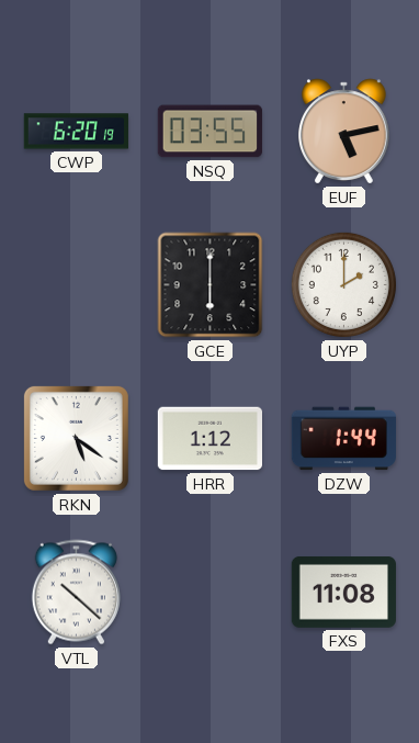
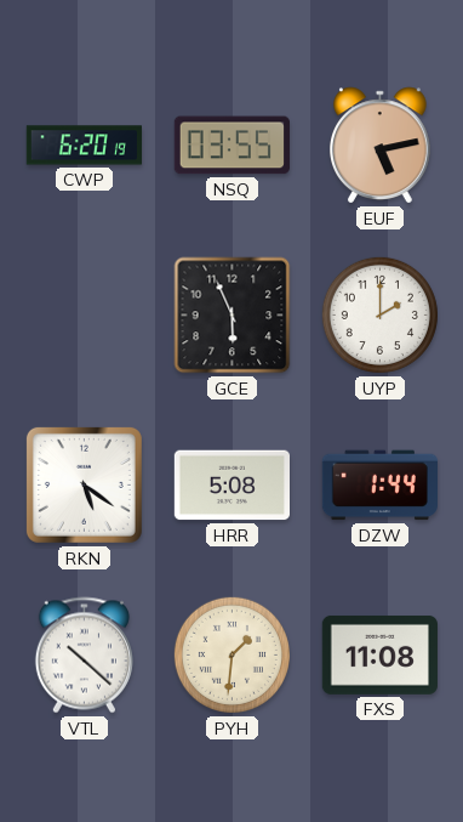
GCE: 6:00 -> 5:56
HRR: 1:12 -> 5:08
PYH: none -> 1:31
